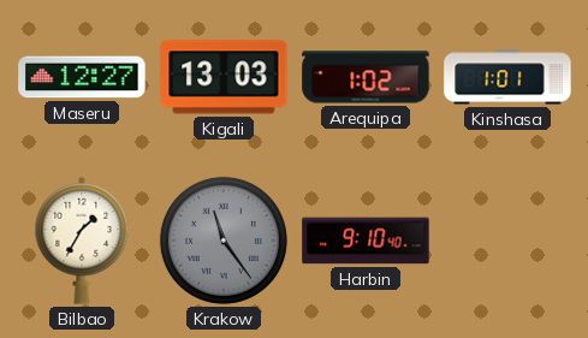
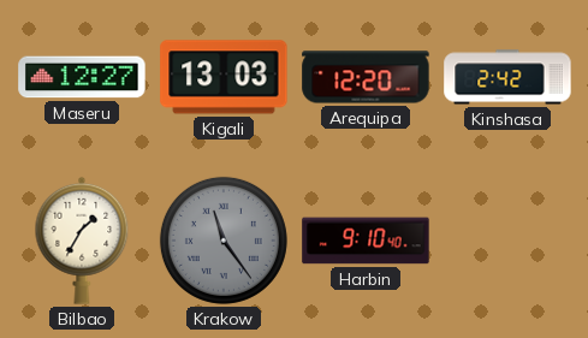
Arequipa: 1:02 -> 12:20
Kinshasa: 1:01 -> 2:42
